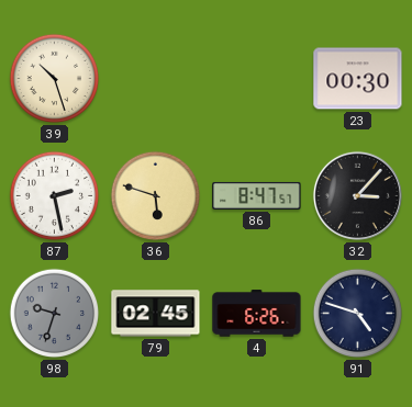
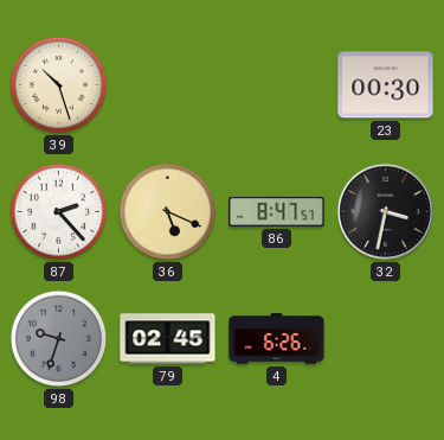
87: 2:28 -> 2:23
36: 5:48 -> 5:19
32: 3:07 -> 3:32
91: 4:48 -> none
